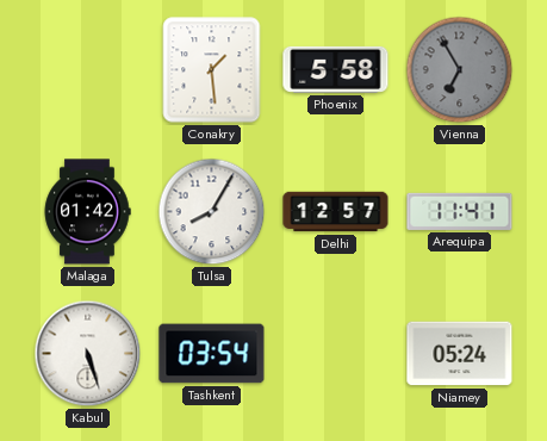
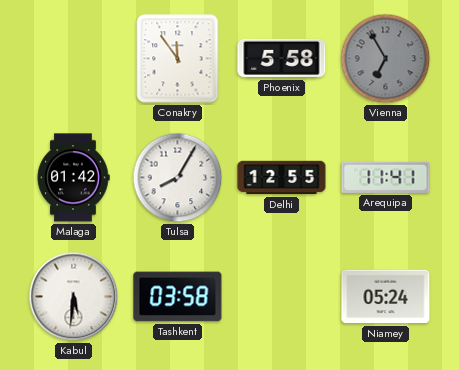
Conakry: 1:29 -> 11:54
Delhi: 12:57 -> 12:55
Kabul: 5:27 -> 5:31
Tashkent: 03:54 -> 03:58
